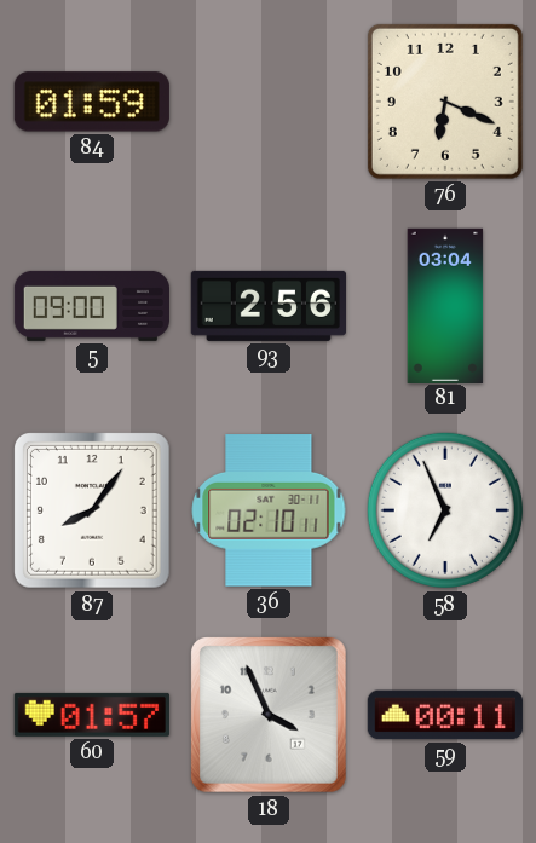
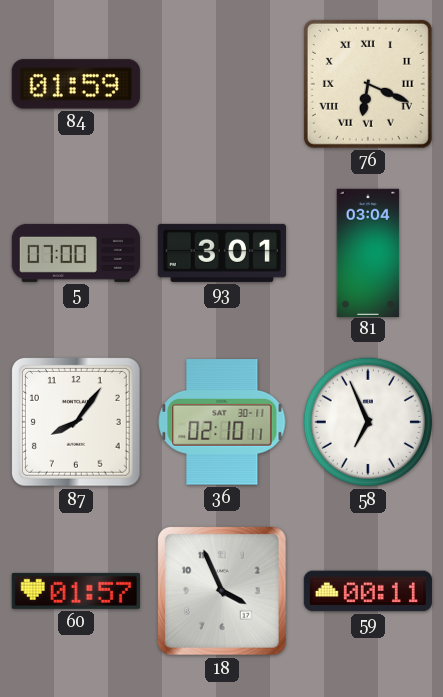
76 numerals: Arabic -> Roman
5: 09:00 -> 07:00
93: 2:56 -> 3:01
